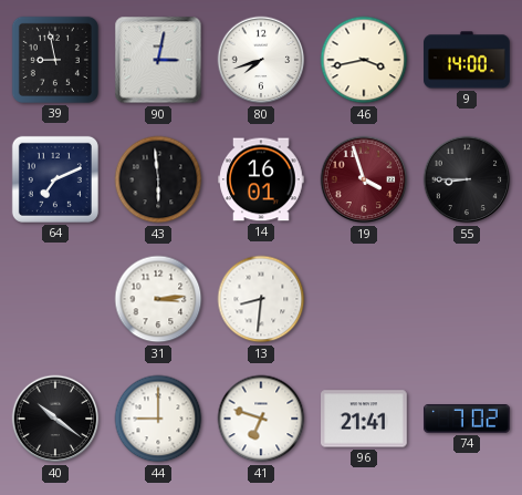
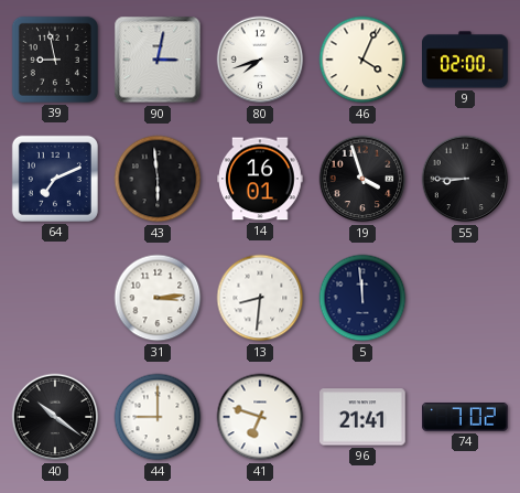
46: 3:43 -> 4:04
9: 14:00 -> 02:00
19 dial: burgundy -> black
5: none -> 11:59
